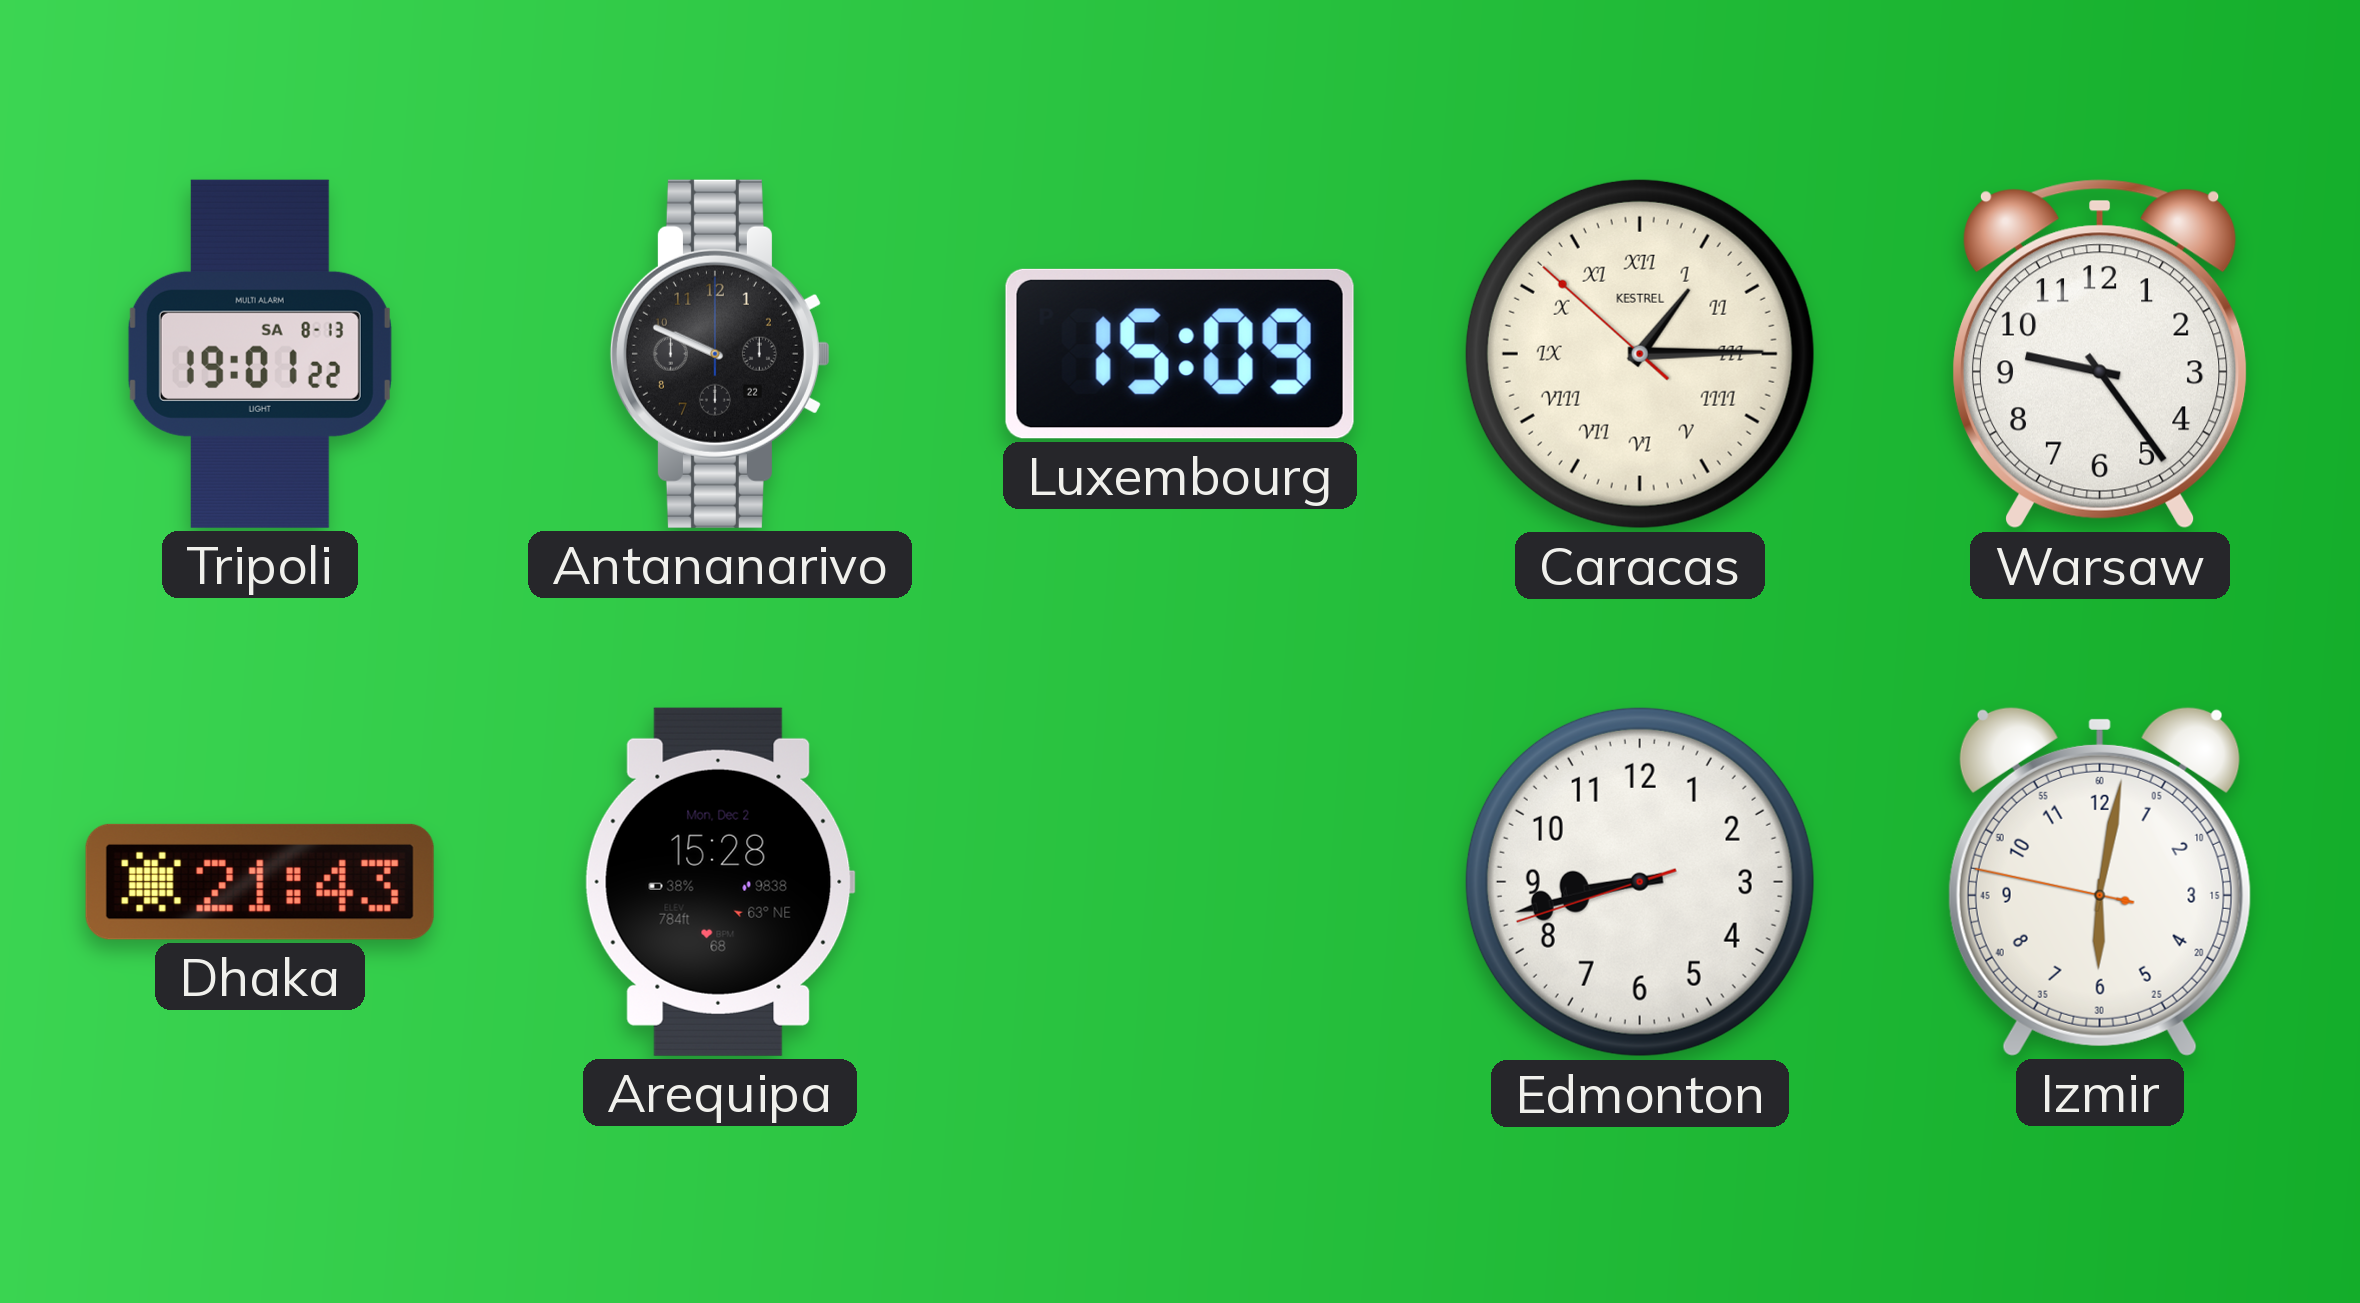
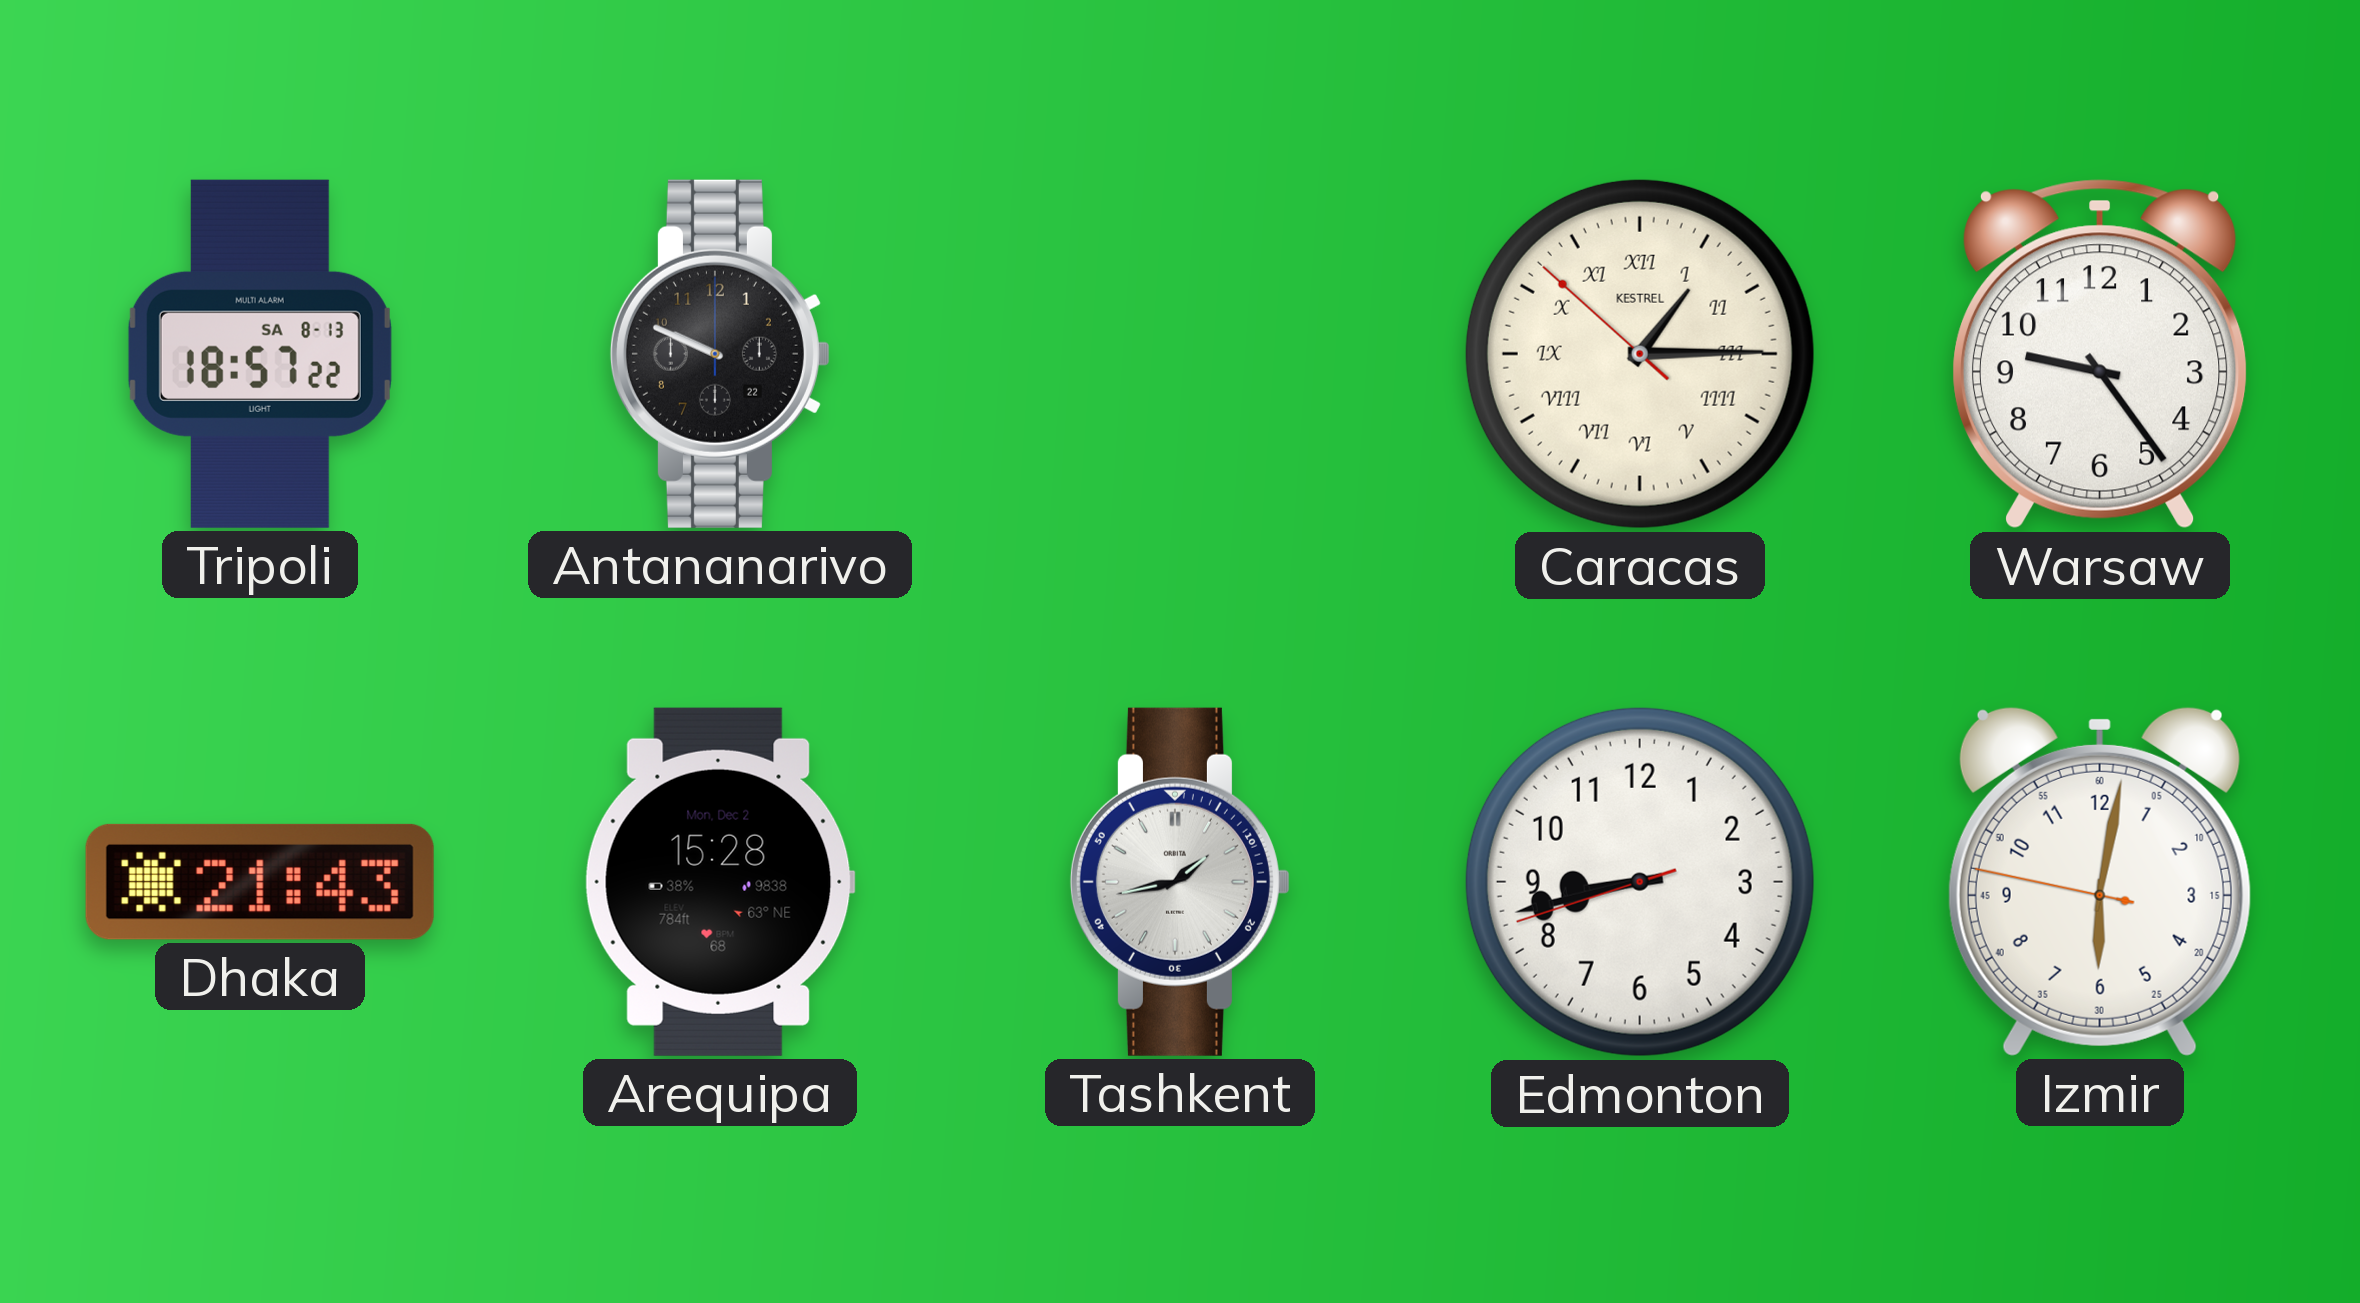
Tripoli: 19:01 -> 18:57
Luxembourg: 15:09 -> none
Tashkent: none -> 1:43
